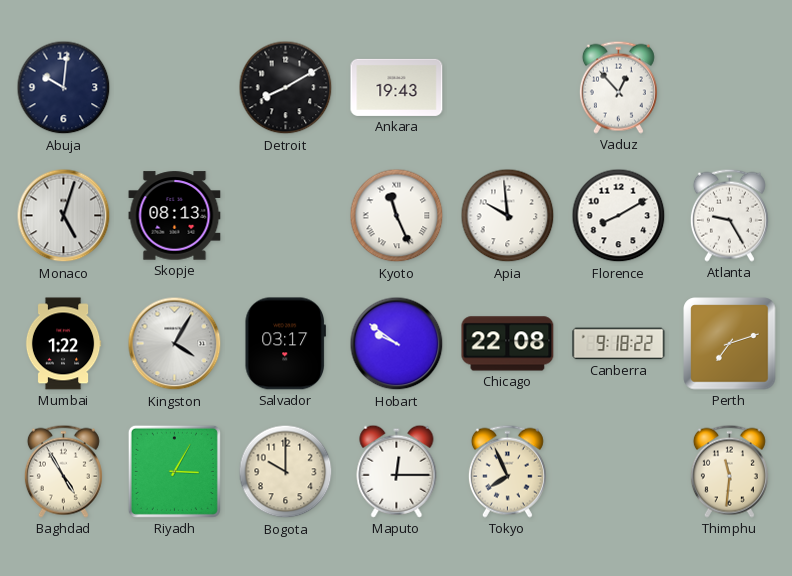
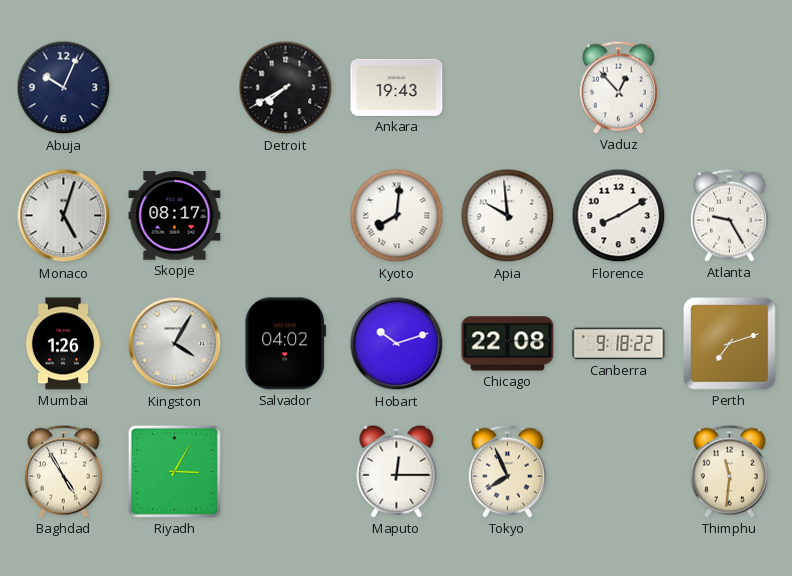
Abuja: 10:01 -> 10:04
Detroit: 8:10 -> 7:40
Skopje: 08:13 -> 08:17
Kyoto: 11:26 -> 8:01
Mumbai: 1:22 -> 1:26
Salvador: 03:17 -> 04:02
Hobart: 9:51 -> 10:12
Bogota: 10:00 -> none
